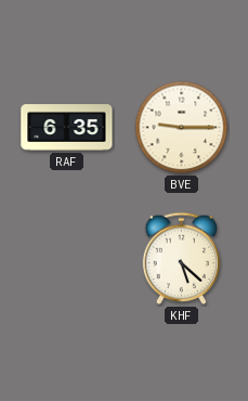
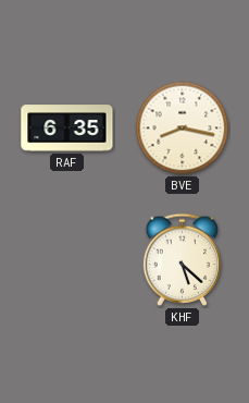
BVE: 9:15 -> 8:17
